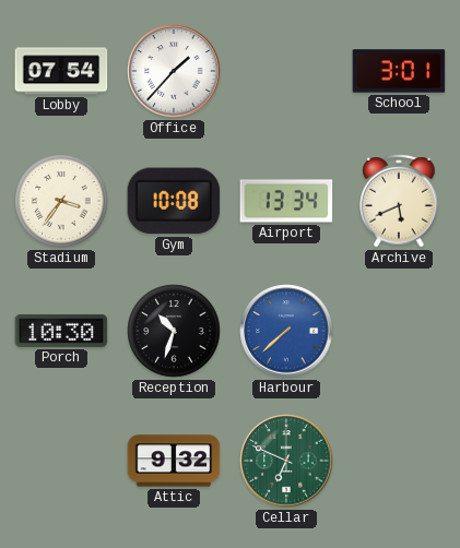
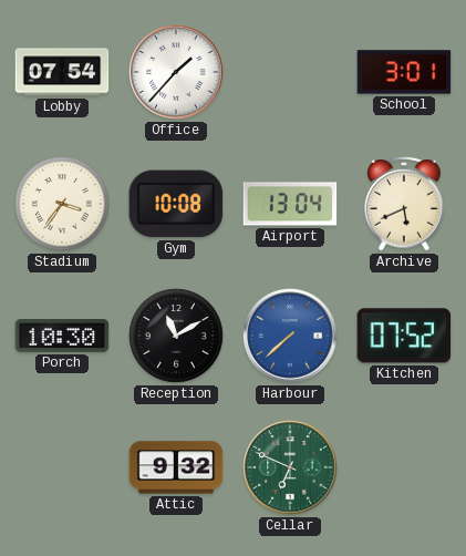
Airport: 13:34 -> 13:04
Reception: 10:33 -> 11:10
Kitchen: none -> 07:52
